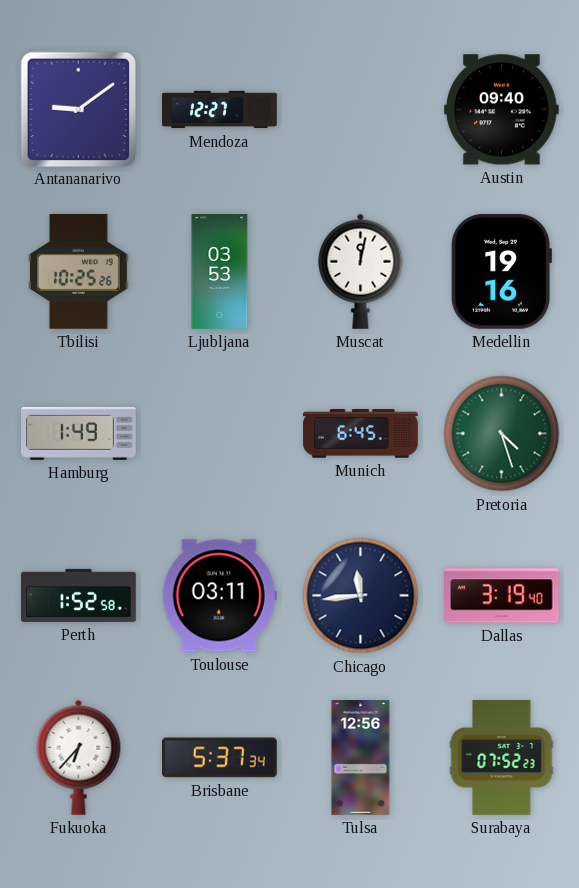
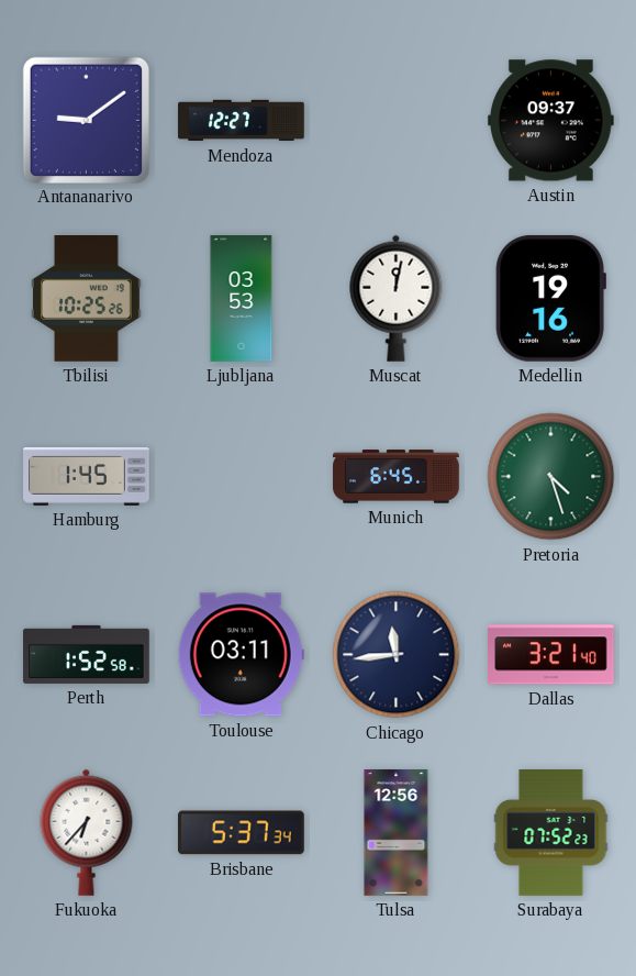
Austin: 09:40 -> 09:37
Hamburg: 1:49 -> 1:45
Dallas: 3:19 -> 3:21
